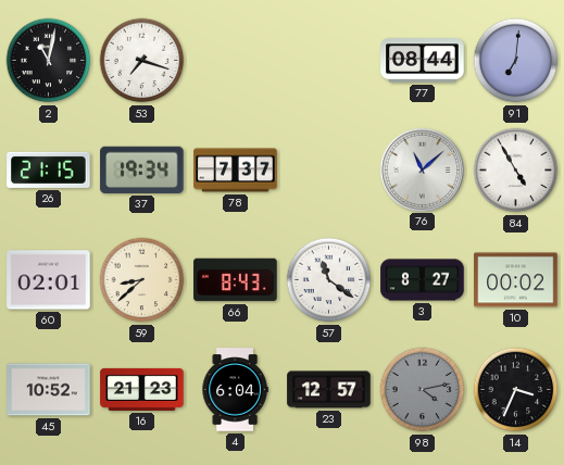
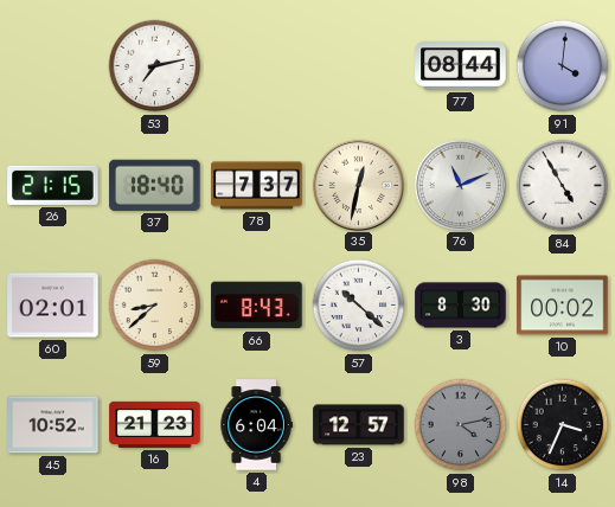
2: 11:02 -> none
53: 7:18 -> 7:13
91: 7:01 -> 4:01
37: 19:34 -> 18:40
35: none -> 12:32
76: 11:08 -> 11:11
57: 11:21 -> 10:22
3: 8:27 -> 8:30
